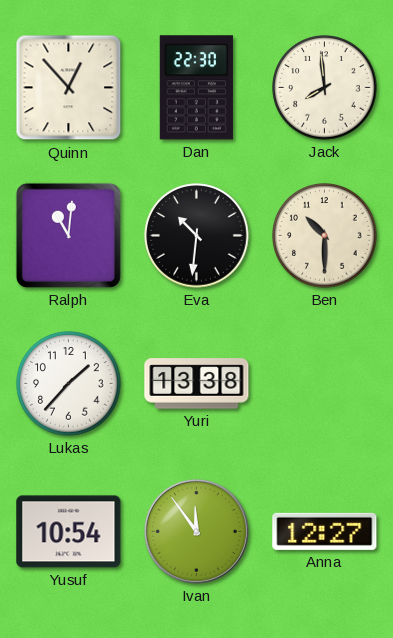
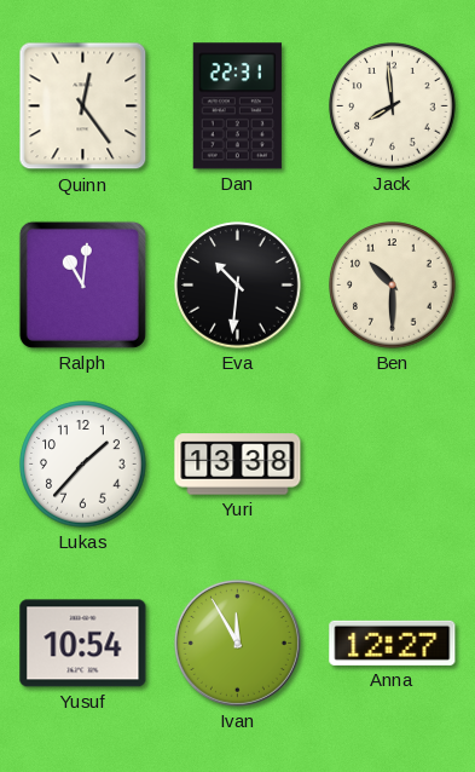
Quinn: 12:53 -> 12:24
Dan: 22:30 -> 22:31
Ivan: 11:54 -> 11:55
